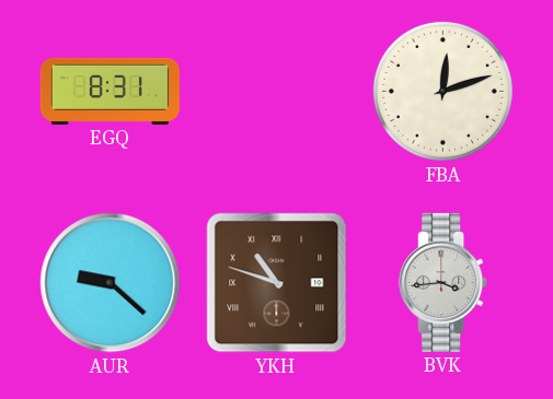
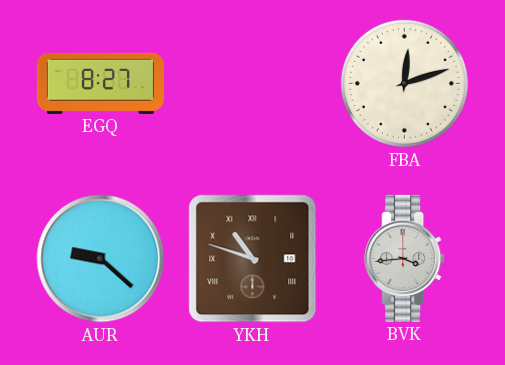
EGQ: 8:31 -> 8:27
